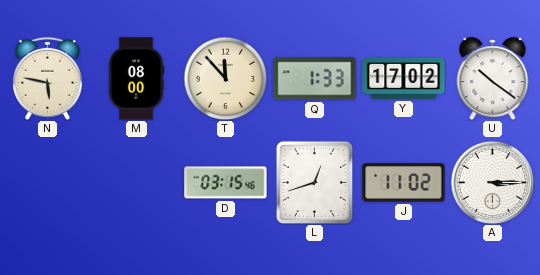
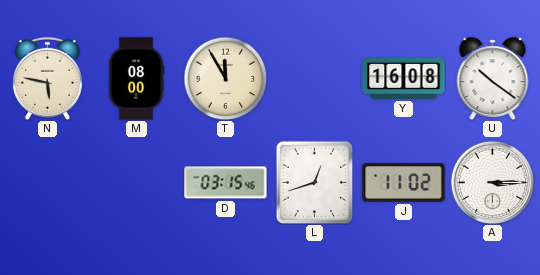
T: 11:53 -> 11:55
Q: 1:33 -> none
Y: 17:02 -> 16:08
